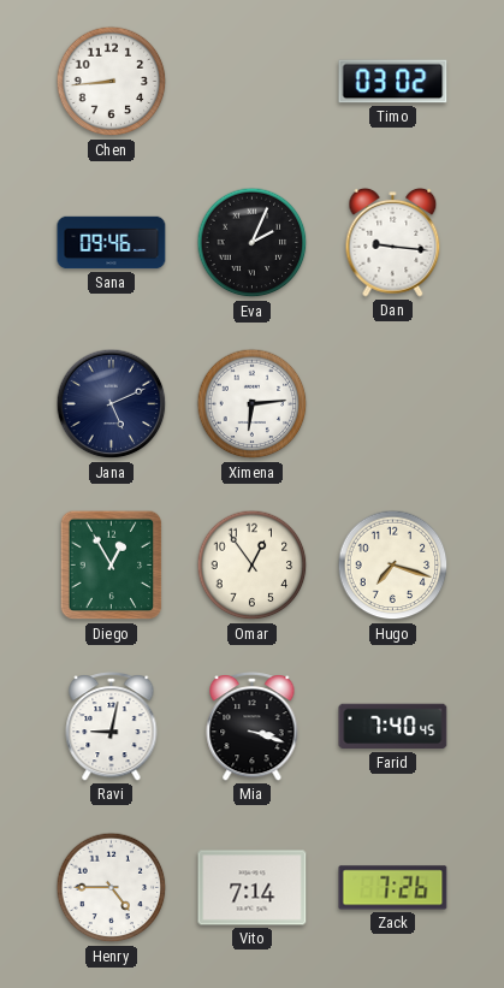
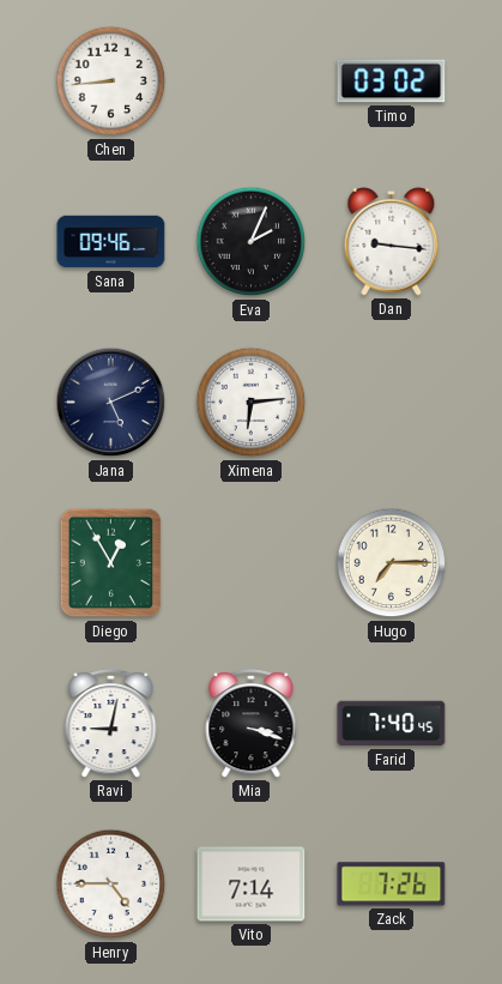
Omar: 12:54 -> none
Hugo: 7:18 -> 7:15
